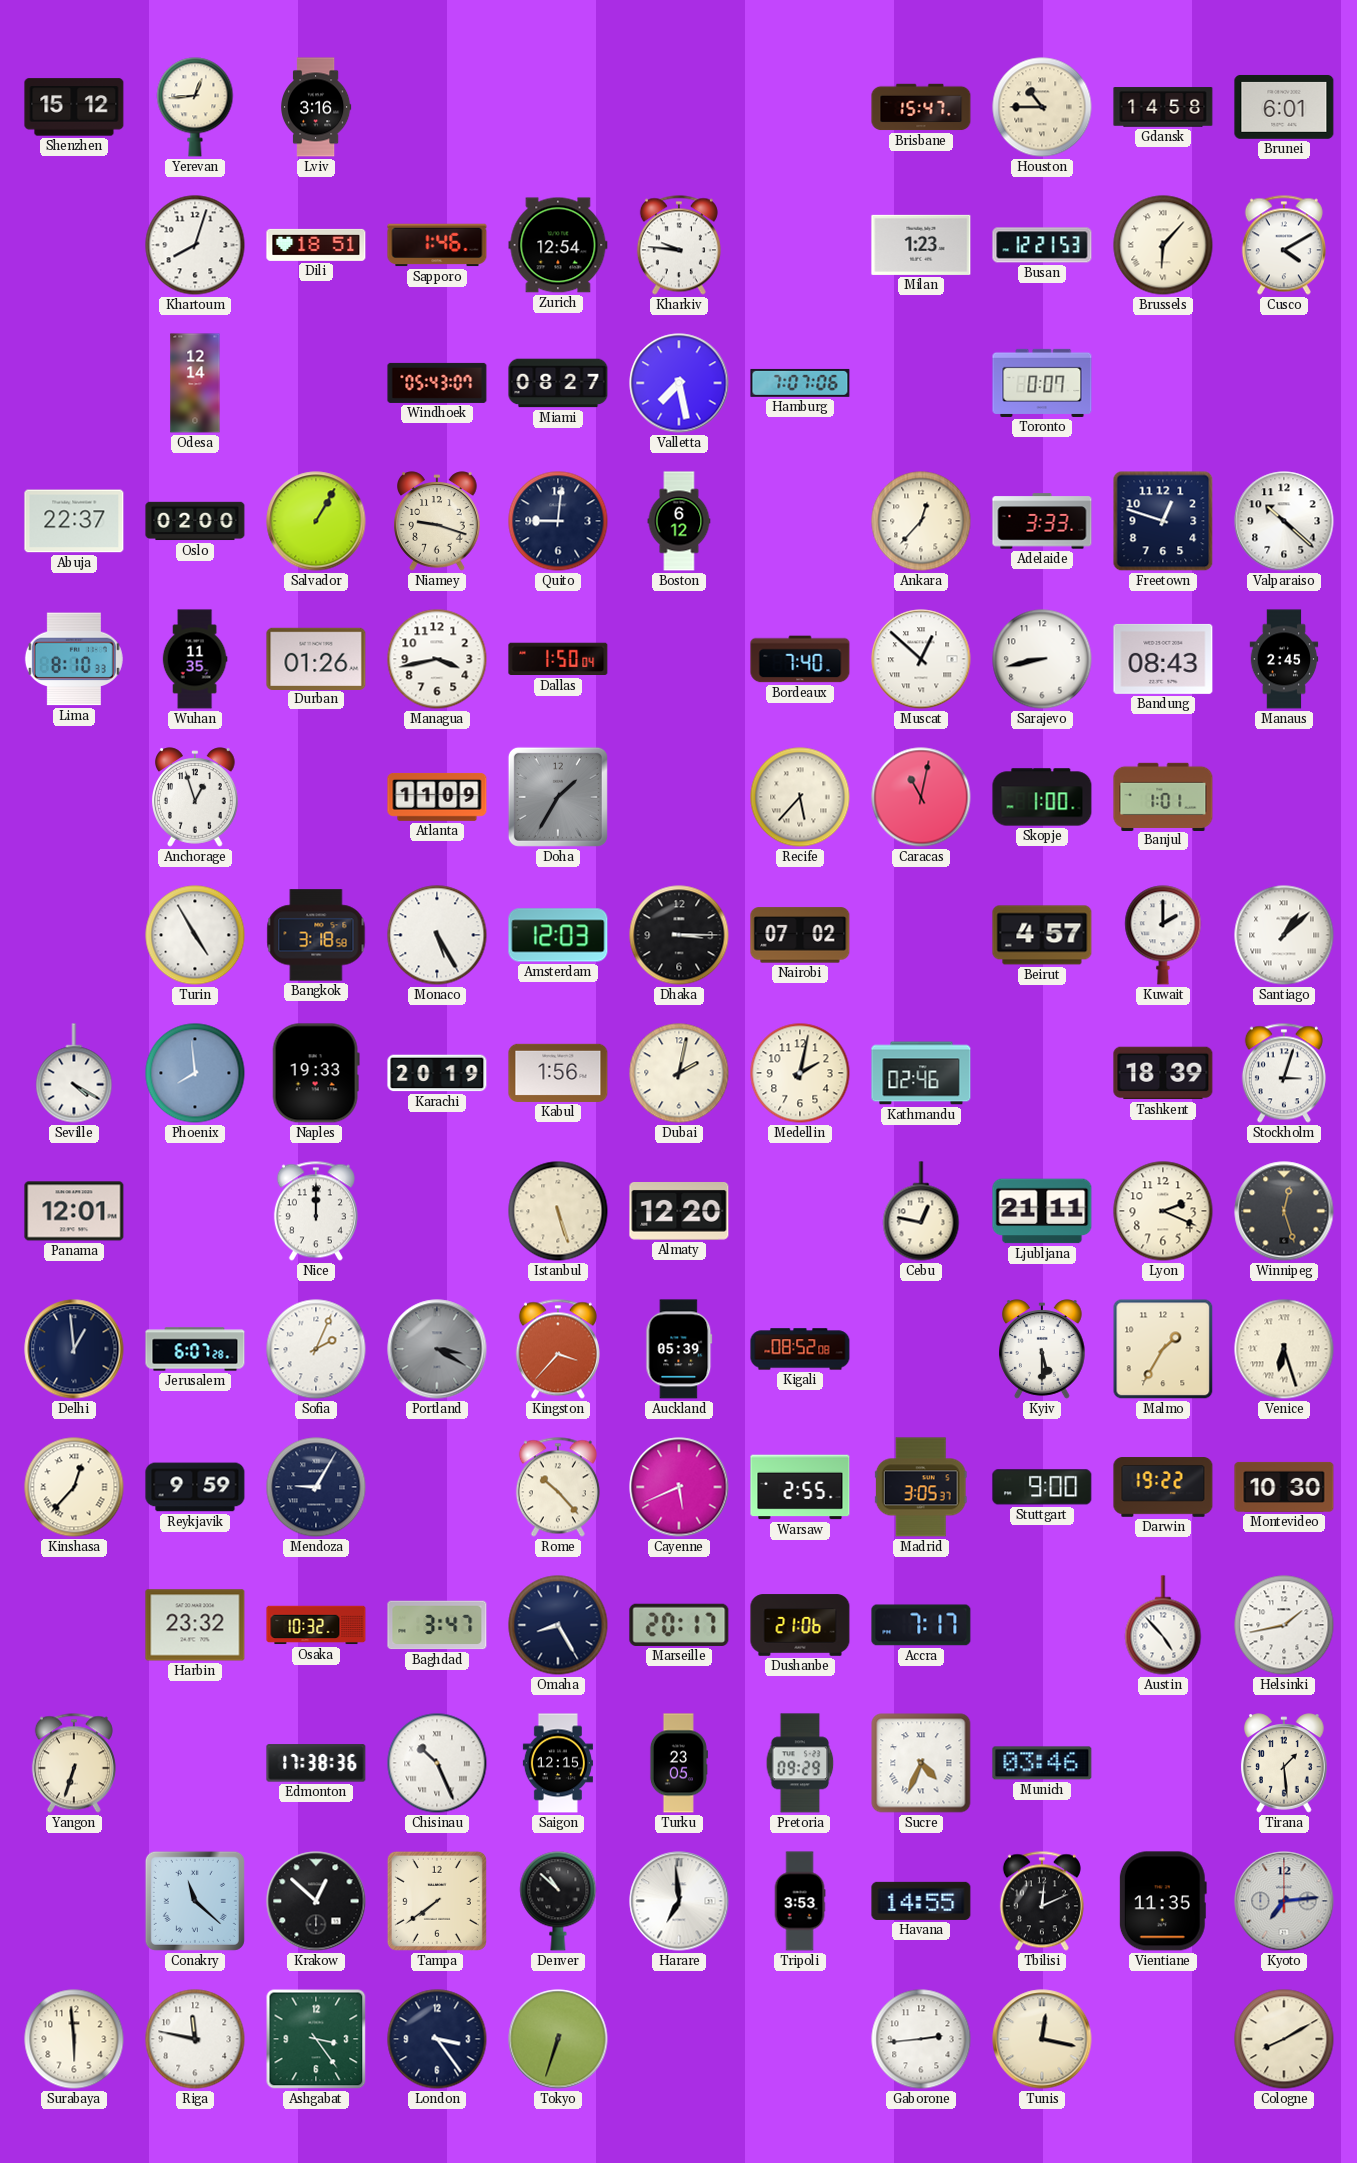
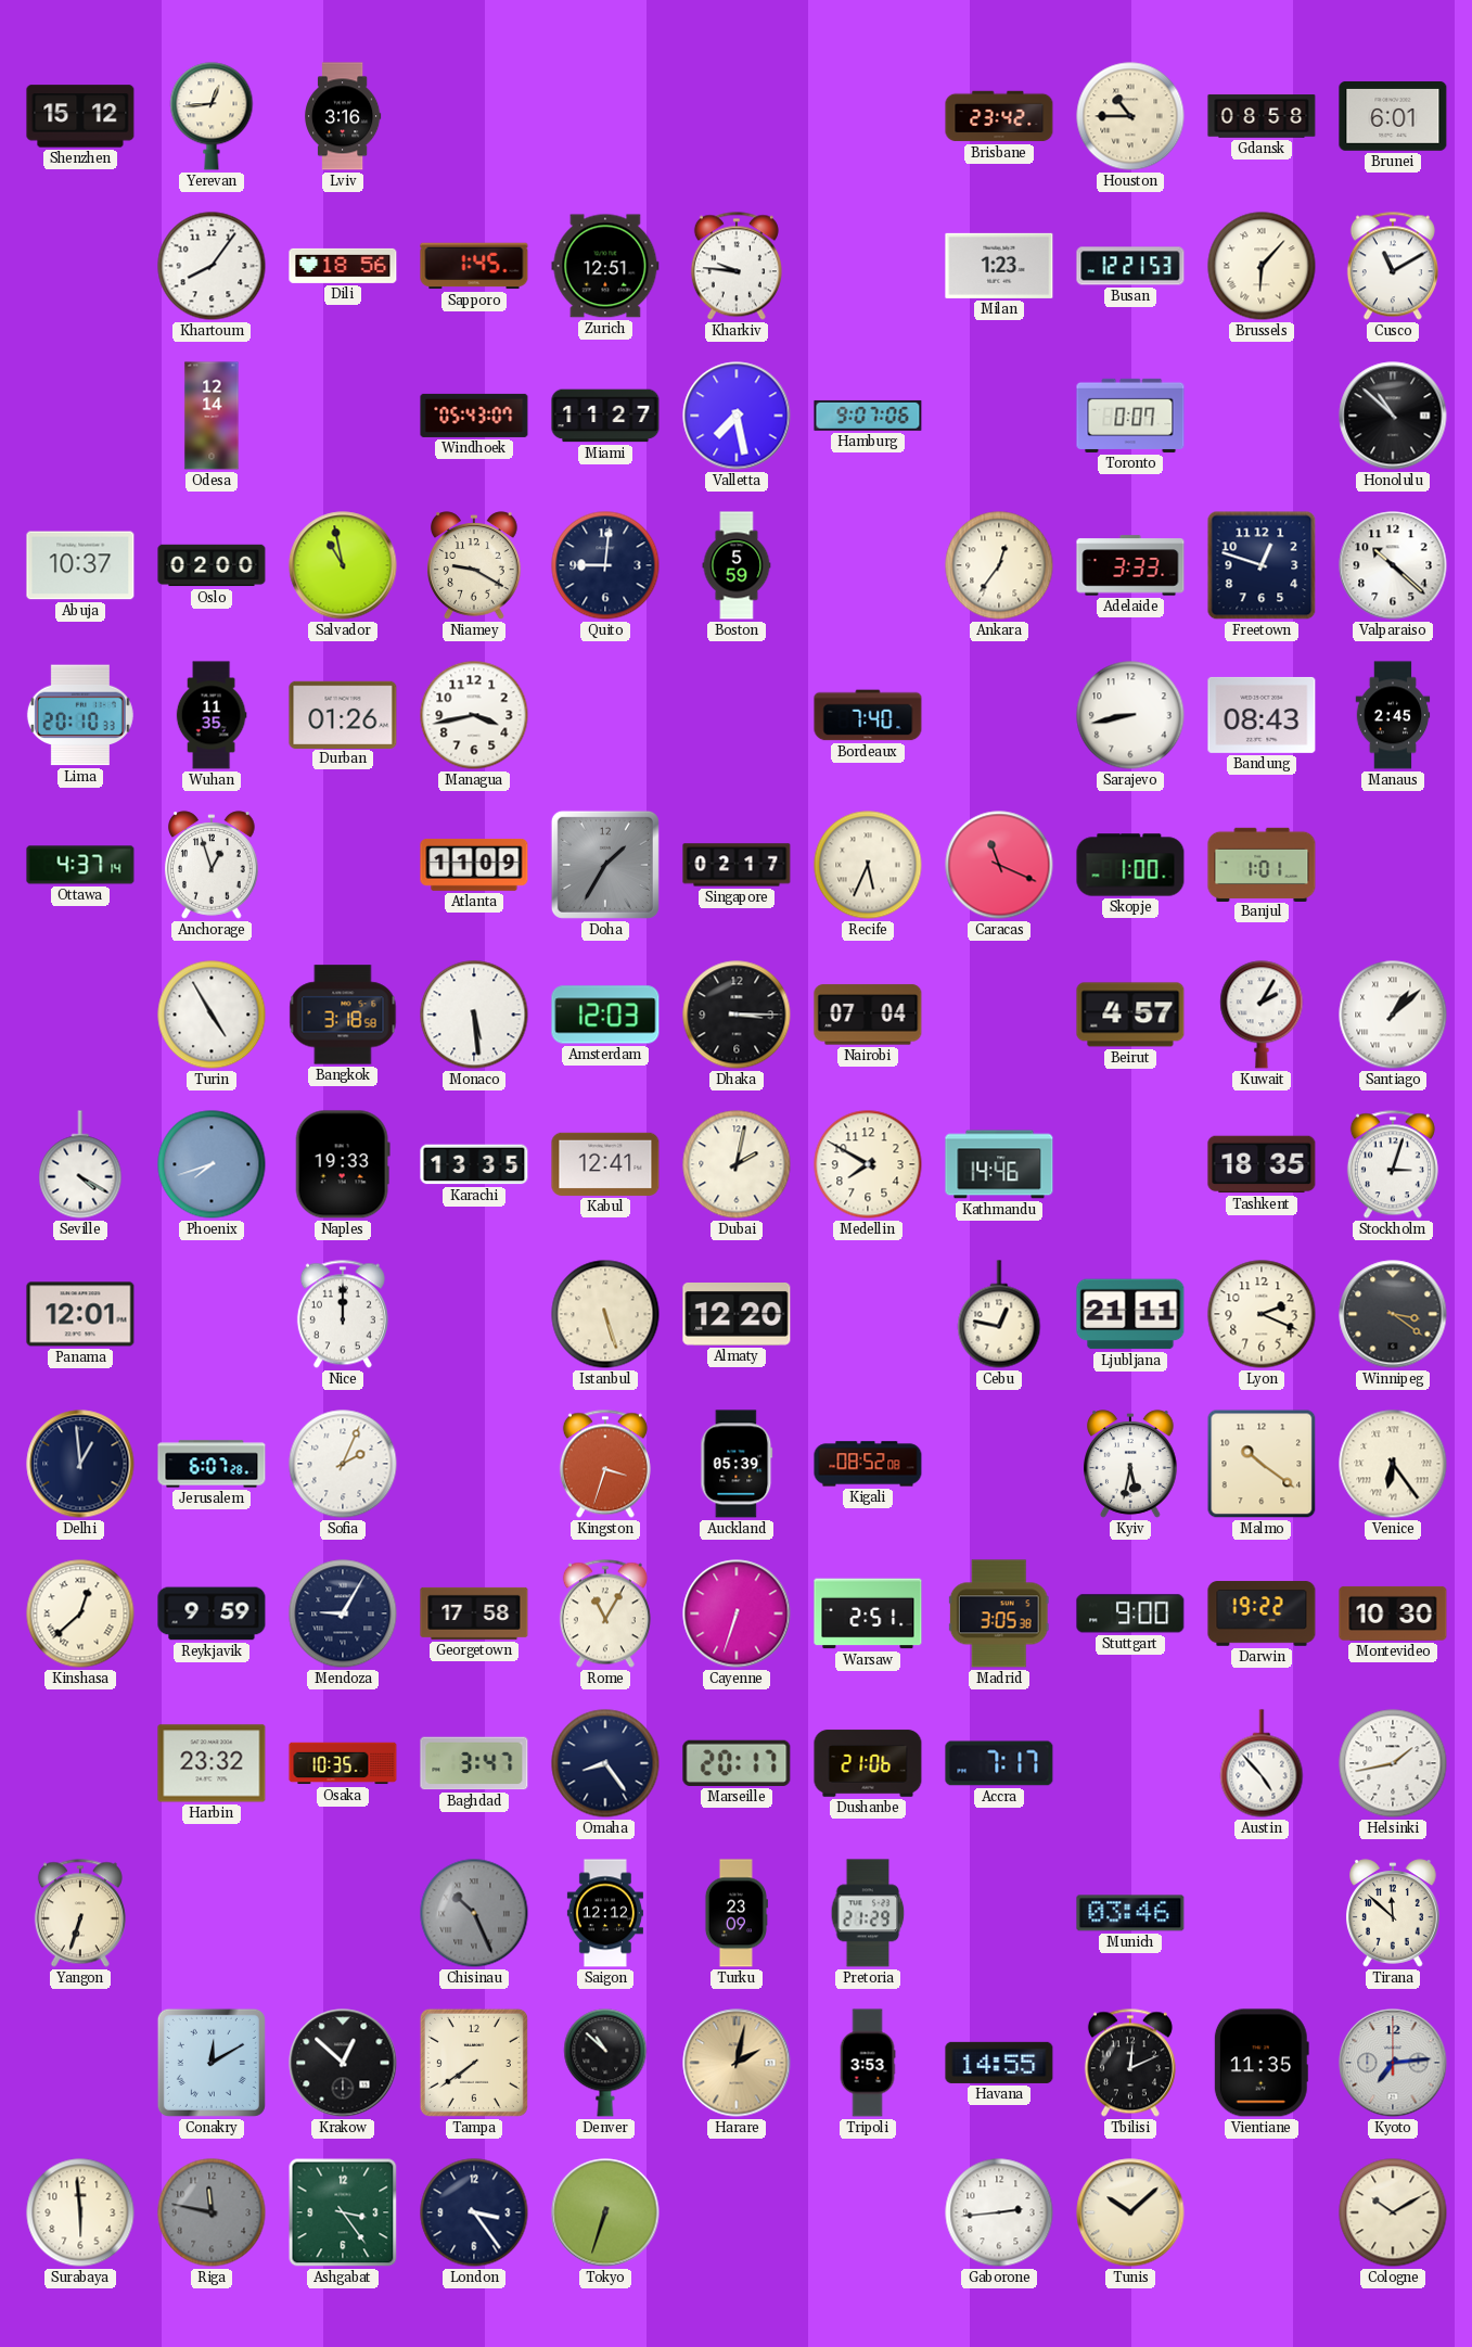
Brisbane: 15:47 -> 23:42
Gdansk: 14:58 -> 08:58
Khartoum: 8:03 -> 8:06
Dili: 18:51 -> 18:56
Sapporo: 1:46 -> 1:45
Zurich: 12:54 -> 12:51
Cusco: 4:10 -> 11:10
Miami: 08:27 -> 11:27
Hamburg: 7:07 -> 9:07
Honolulu: none -> 10:52
Abuja: 22:37 -> 10:37
Salvador: 1:05 -> 10:58
Niamey: 9:18 -> 9:20
Boston: 6:12 -> 5:59
Ankara: 12:37 -> 12:36
Lima: 8:10 -> 20:10
Dallas: 1:50 -> none
Muscat: 12:52 -> none
Ottawa: none -> 4:37
Singapore: none -> 02:17
Recife: 5:37 -> 5:34
Caracas: 11:02 -> 11:19
Monaco: 5:25 -> 5:29
Nairobi: 07:02 -> 07:04
Kuwait: 2:00 -> 2:05
Phoenix: 7:59 -> 7:42
Karachi: 20:19 -> 13:35
Kabul: 1:56 -> 12:41
Medellin: 2:02 -> 7:50
Kathmandu: 02:46 -> 14:46
Tashkent: 18:39 -> 18:35
Winnipeg: 12:27 -> 3:21
Portland: 3:20 -> none
Kingston: 3:37 -> 3:33
Kyiv: 5:30 -> 5:32
Malmo: 1:35 -> 10:21
Venice: 6:27 -> 6:24
Kinshasa: 12:37 -> 12:38
Georgetown: none -> 17:58
Rome: 10:23 -> 11:05
Cayenne: 5:41 -> 6:33
Warsaw: 2:55 -> 2:51
Madrid: 3:05:37 -> 3:05:38
Osaka: 10:32 -> 10:35
Omaha: 8:25 -> 8:24
Edmonton: 17:38 -> none
Chisinau dial: white -> grey
Saigon: 12:15 -> 12:12
Turku: 23:05 -> 23:09
Pretoria: 09:29 -> 21:29
Sucre: 4:34 -> none
Tirana: 1:29 -> 11:52
Conakry: 11:22 -> 12:10
Harare: 6:59 -> 2:02
Harare dial: white -> champagne
Riga dial: white -> grey
Tunis: 12:17 -> 10:08
Cologne: 8:10 -> 10:10
